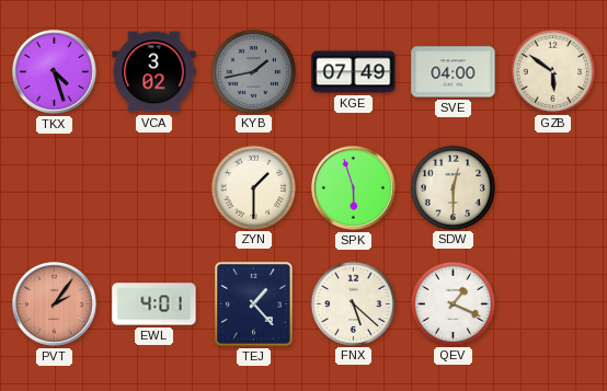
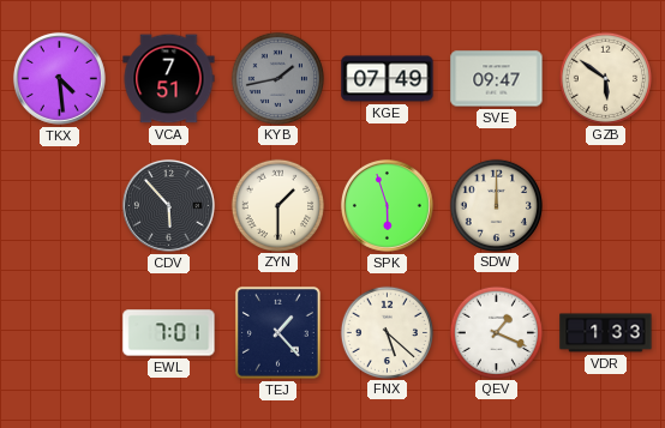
TKX: 4:27 -> 4:29
VCA: 3:02 -> 7:51
SVE: 04:00 -> 09:47
CDV: none -> 5:53
SDW: 12:30 -> 12:00
PVT: 2:06 -> none
EWL: 4:01 -> 7:01
VDR: none -> 1:33
